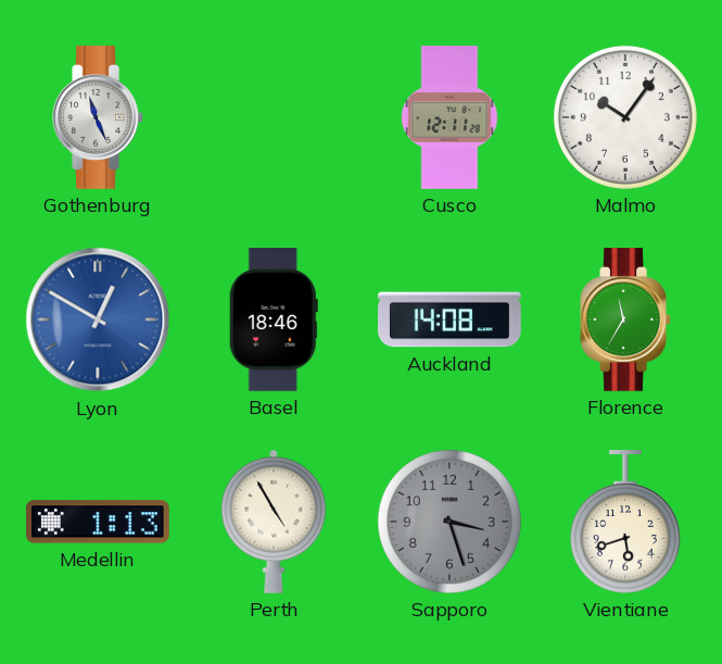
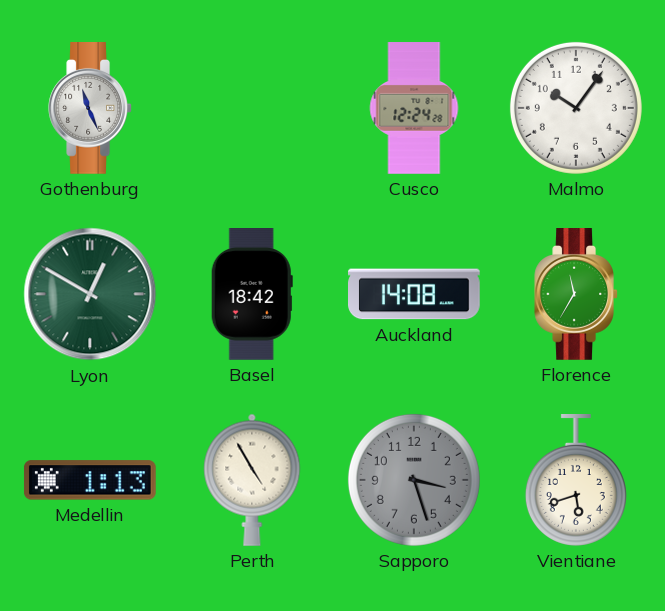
Cusco: 12:11 -> 12:24
Lyon dial: blue -> green
Basel: 18:46 -> 18:42
